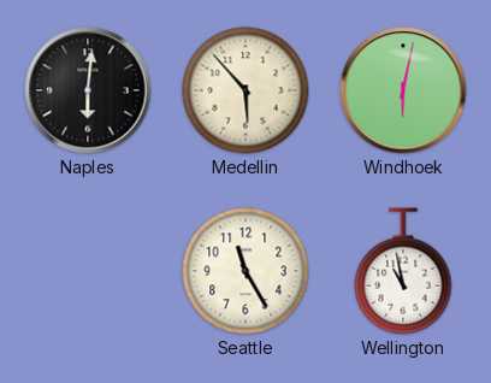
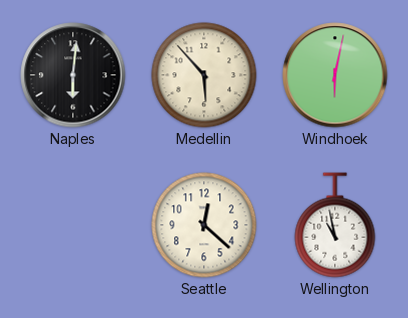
Seattle: 11:25 -> 12:22
